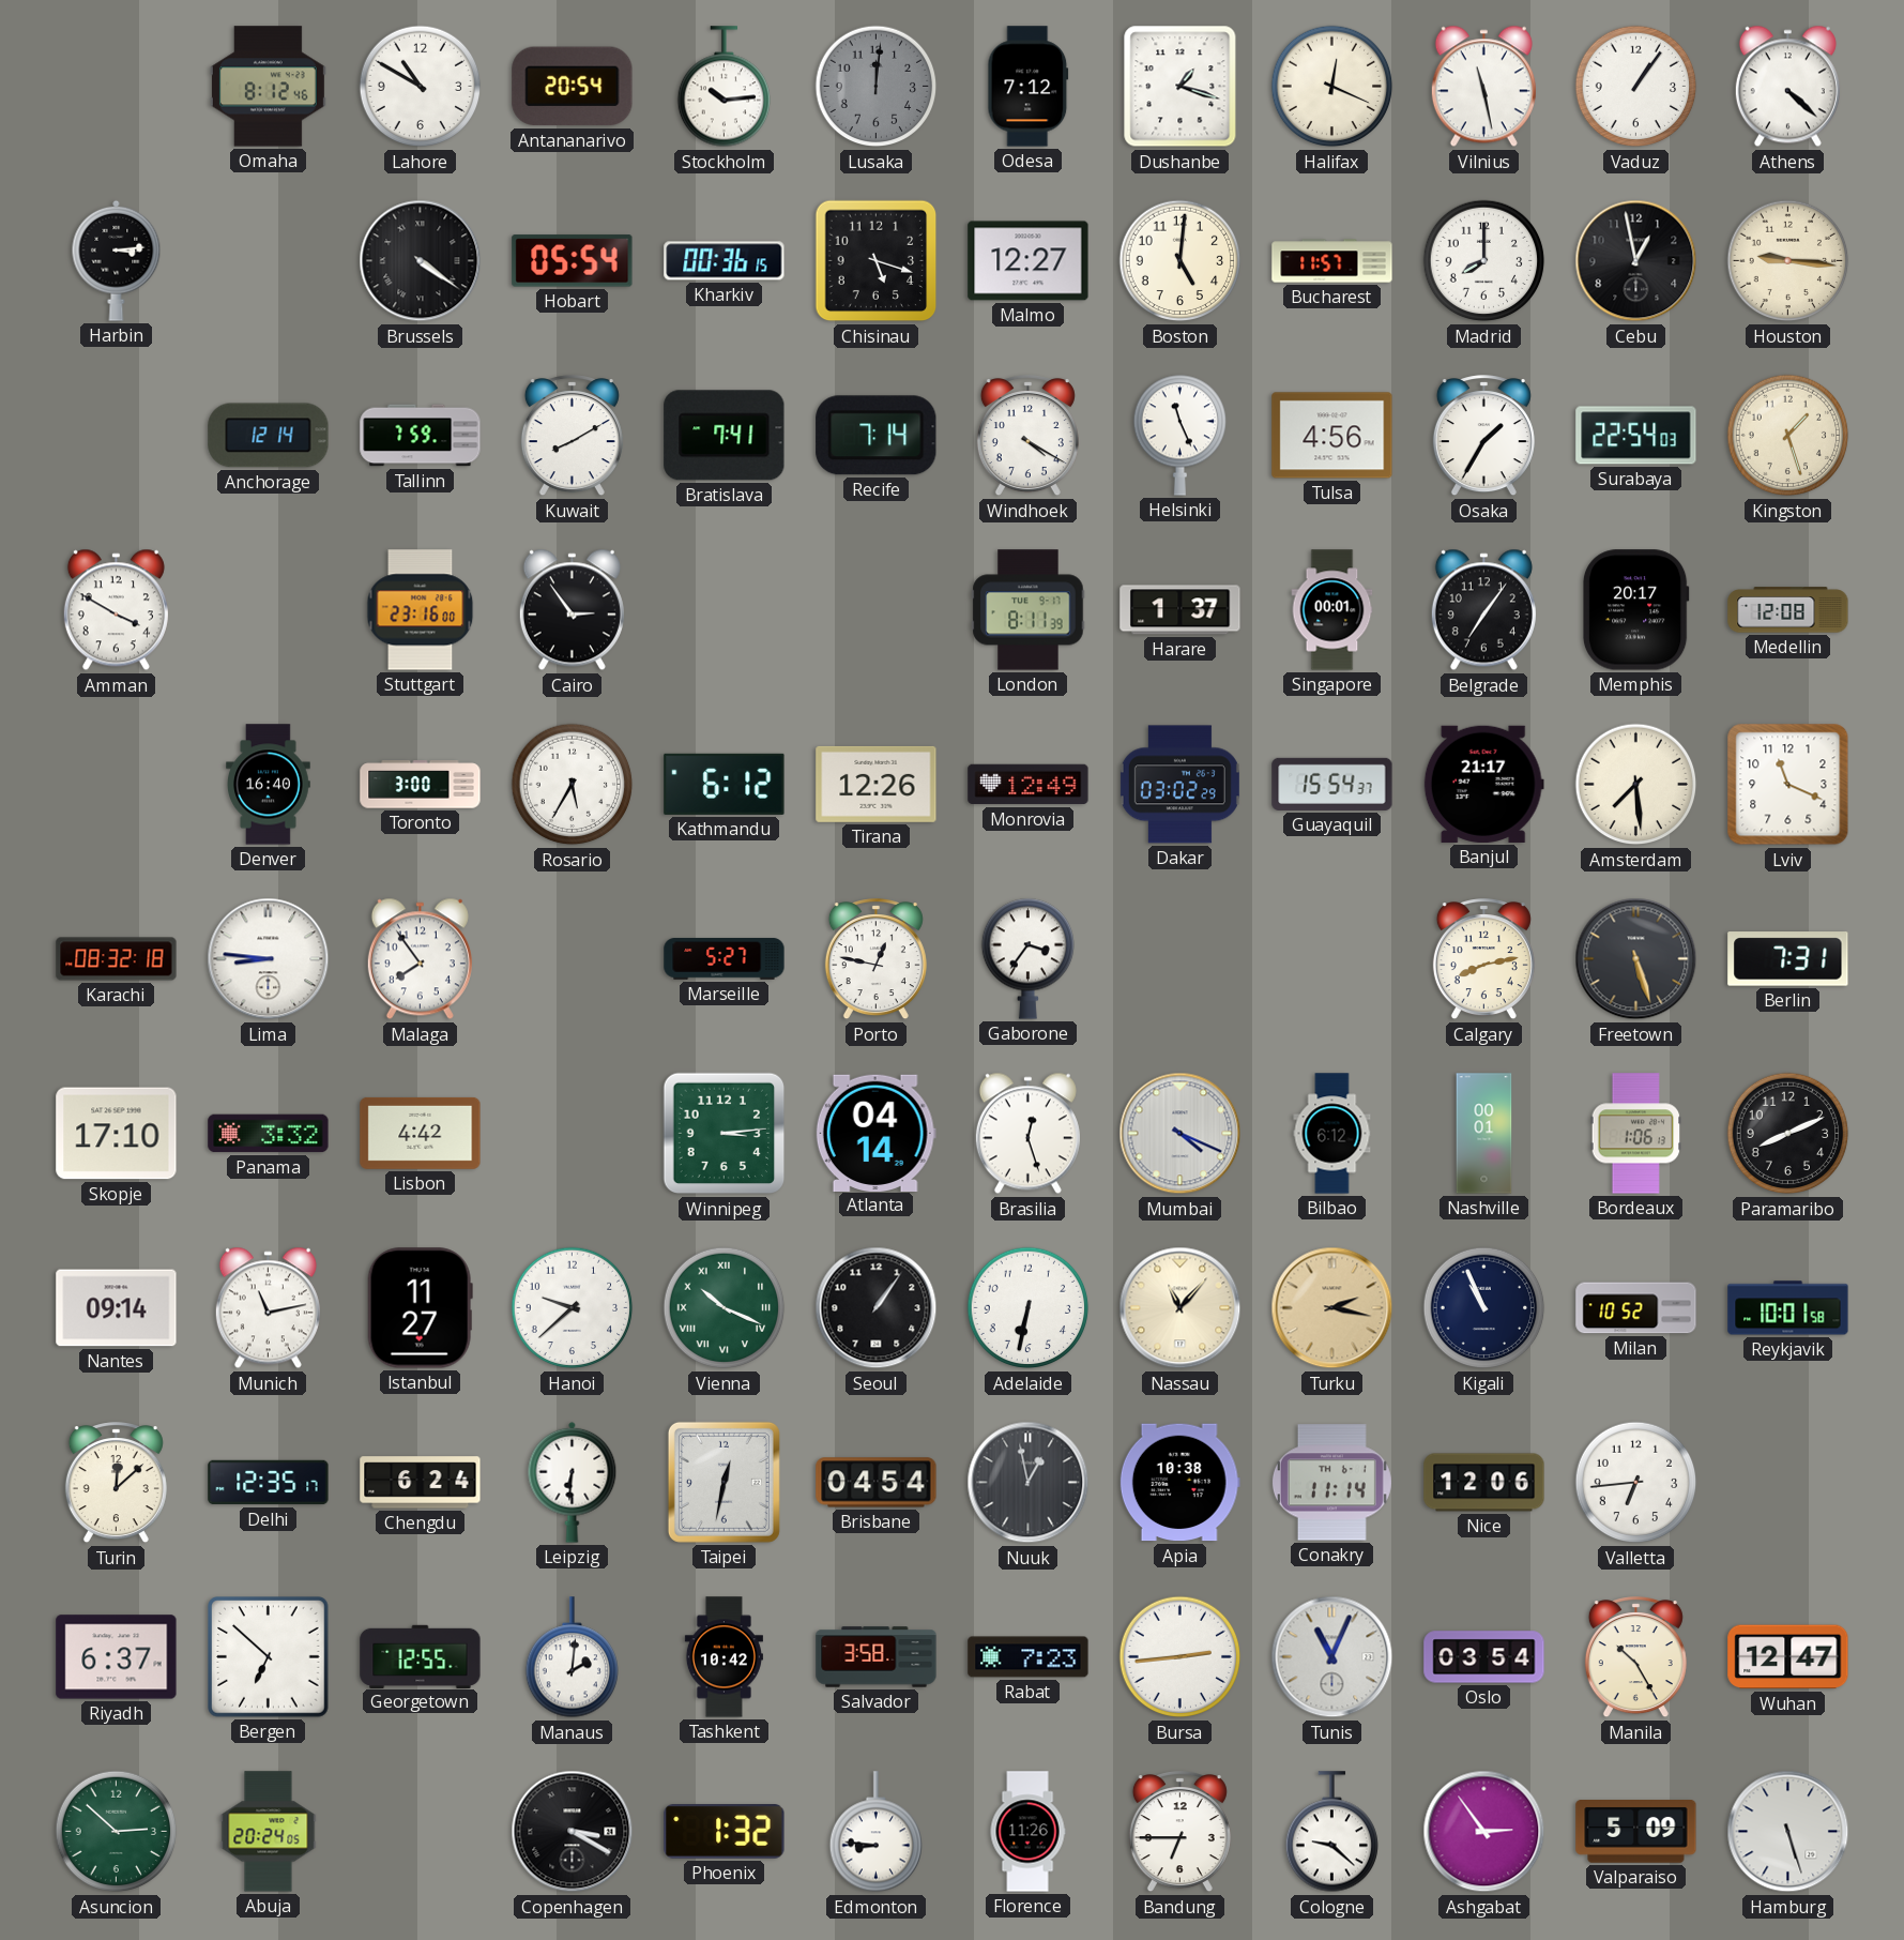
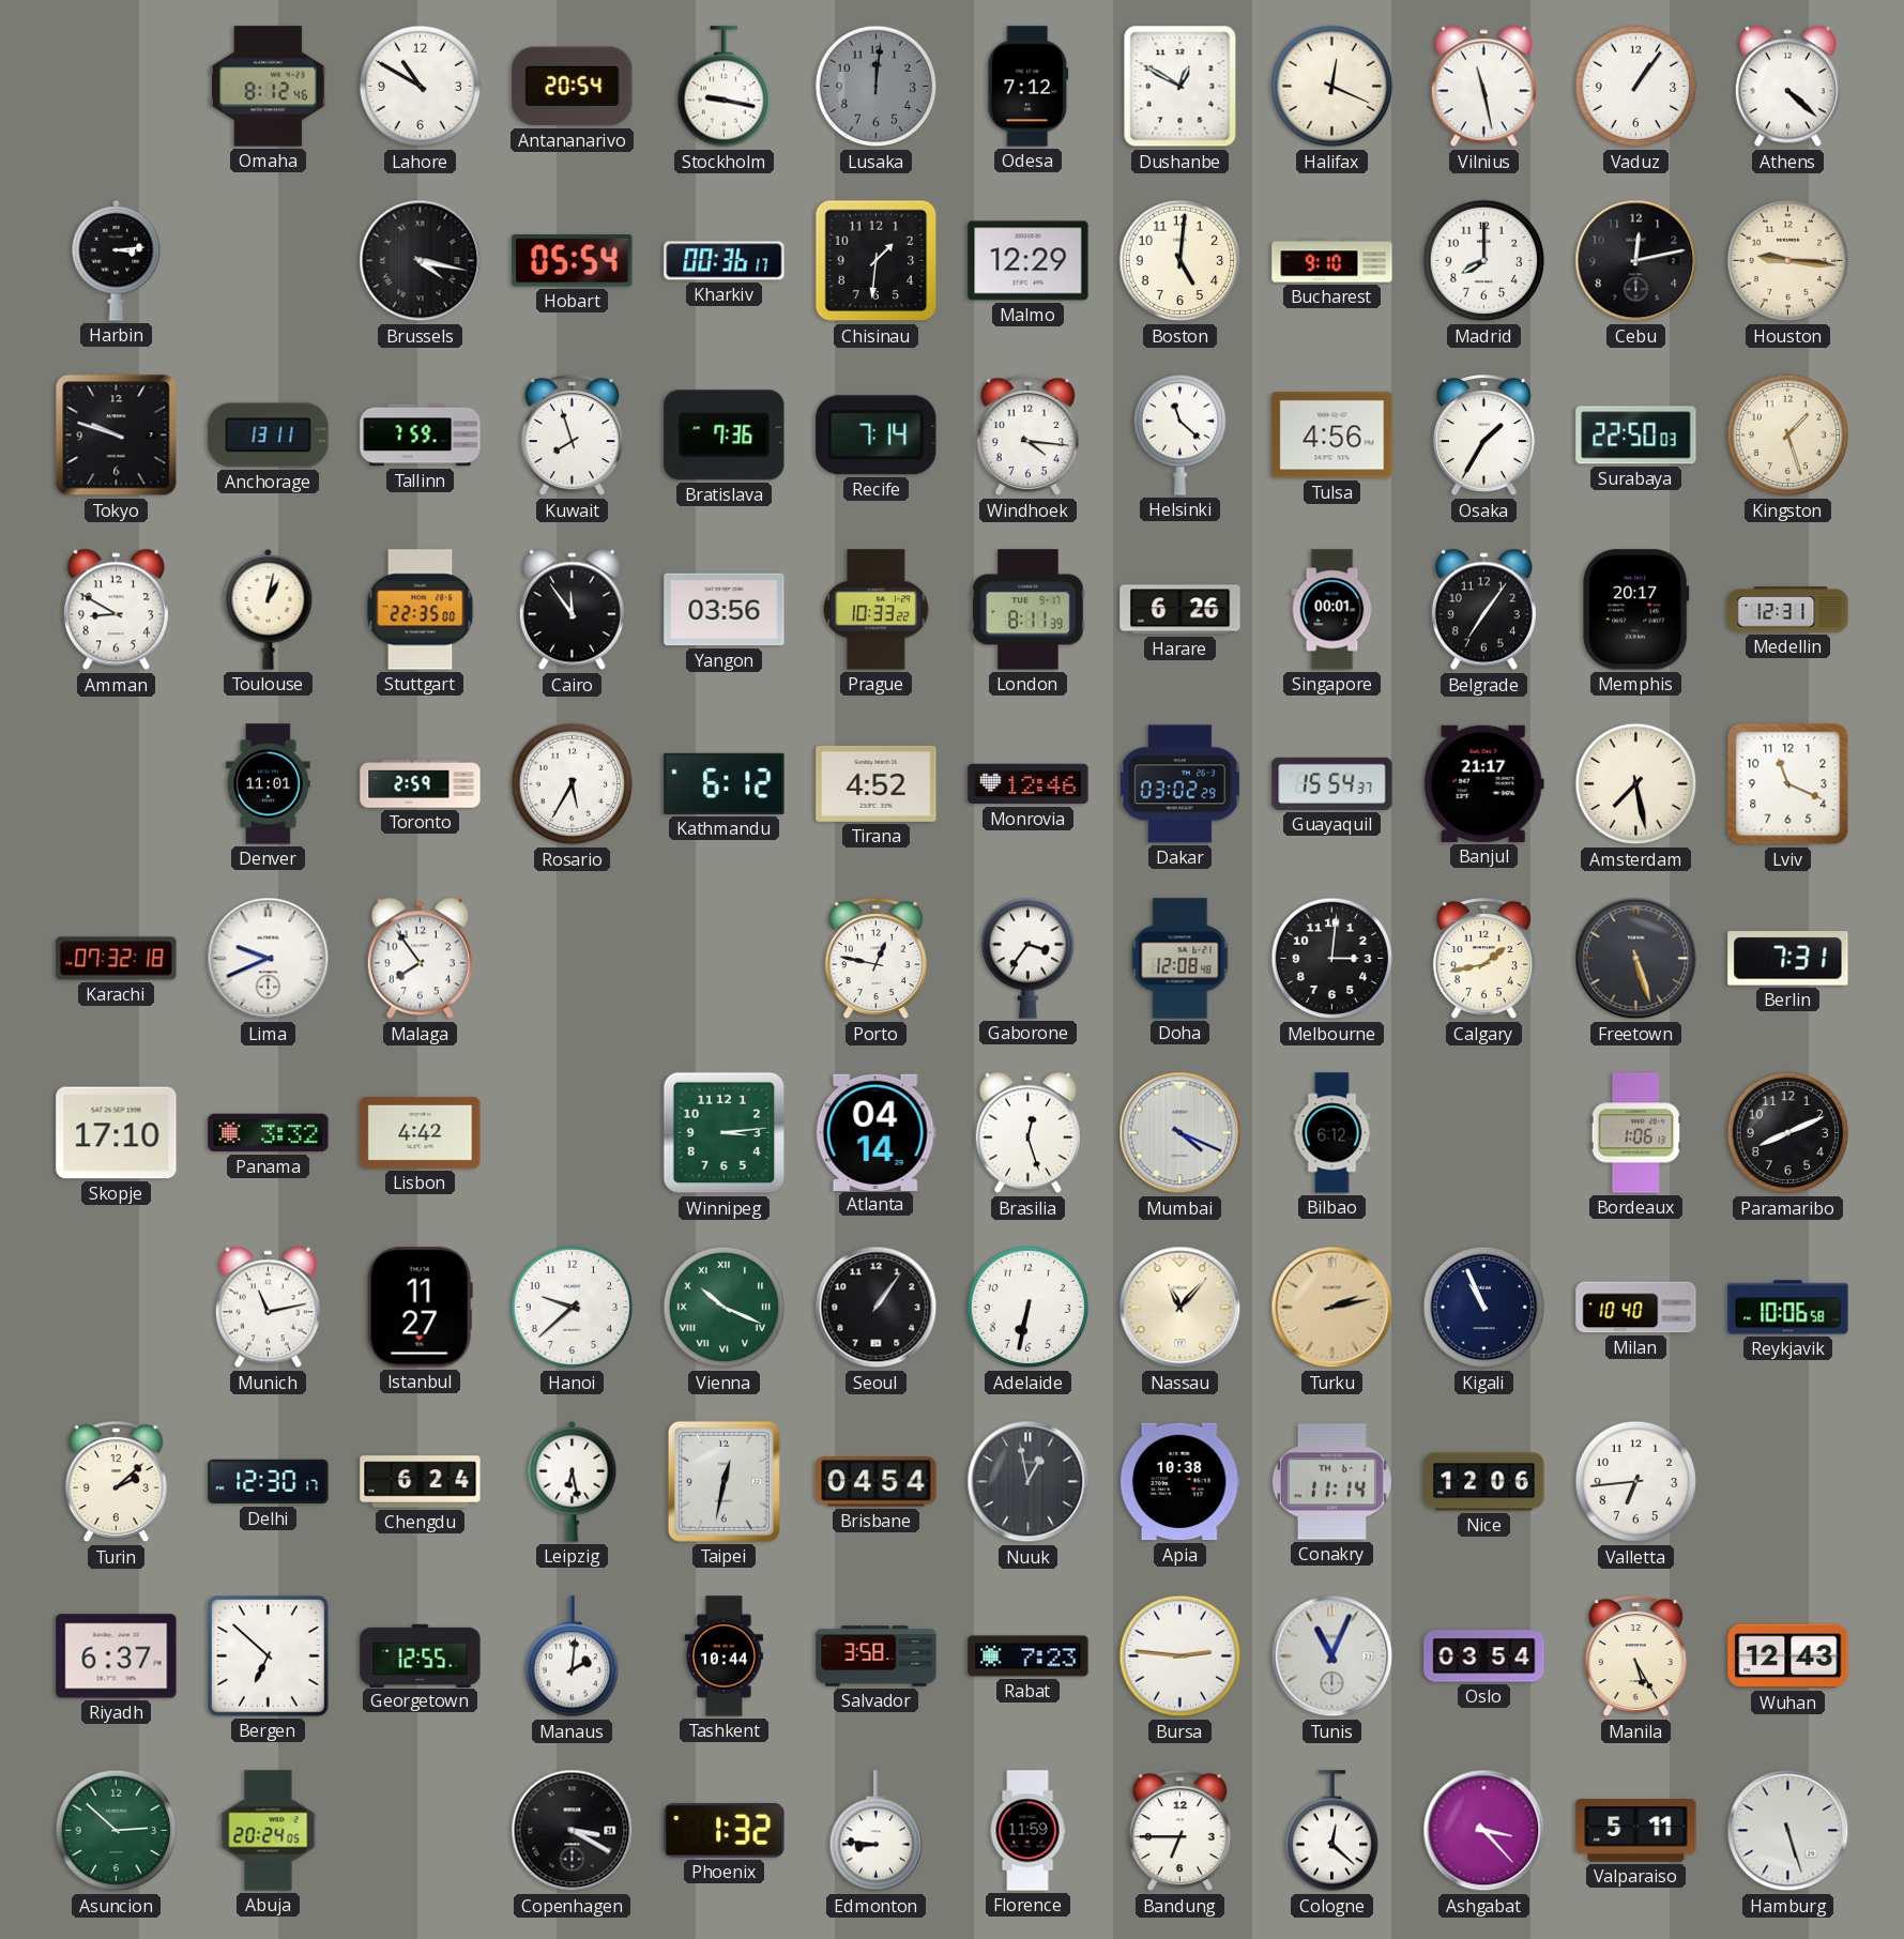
Stockholm: 10:14 -> 9:17
Dushanbe: 1:18 -> 12:50
Brussels: 4:21 -> 4:17
Kharkiv: 00:36:15 -> 00:36:17
Chisinau: 5:18 -> 1:31
Malmo: 12:27 -> 12:29
Bucharest: 11:57 -> 9:10
Cebu: 12:58 -> 12:13
Tokyo: none -> 9:48
Anchorage: 12:14 -> 13:11
Kuwait: 8:10 -> 7:57
Bratislava: 7:41 -> 7:36
Windhoek: 4:20 -> 4:16
Helsinki: 11:26 -> 11:22
Surabaya: 22:54 -> 22:50
Amman: 3:50 -> 8:50
Toulouse: none -> 1:02
Stuttgart: 23:16 -> 22:35
Cairo: 2:54 -> 11:54
Yangon: none -> 03:56
Prague: none -> 10:33
Harare: 1:37 -> 6:26
Medellin: 12:08 -> 12:31
Denver: 16:40 -> 11:01
Toronto: 3:00 -> 2:59
Tirana: 12:26 -> 4:52
Monrovia: 12:49 -> 12:46
Amsterdam: 7:29 -> 7:28
Karachi: 08:32 -> 07:32
Lima: 8:46 -> 9:41
Marseille: 5:27 -> none
Doha: none -> 12:08
Melbourne: none -> 3:01
Calgary: 8:13 -> 1:43
Nashville: 00:01 -> none
Nantes: 09:14 -> none
Turku: 2:17 -> 2:13
Milan: 10:52 -> 10:40
Reykjavik: 10:01 -> 10:06
Turin: 12:08 -> 2:08
Delhi: 12:35 -> 12:30
Leipzig: 6:31 -> 6:28
Tashkent: 10:42 -> 10:44
Bursa: 2:44 -> 2:46
Manila: 10:25 -> 5:25
Wuhan: 12:47 -> 12:43
Florence: 11:26 -> 11:59
Cologne: 9:22 -> 12:22
Ashgabat: 2:54 -> 3:23
Valparaiso: 5:09 -> 5:11
